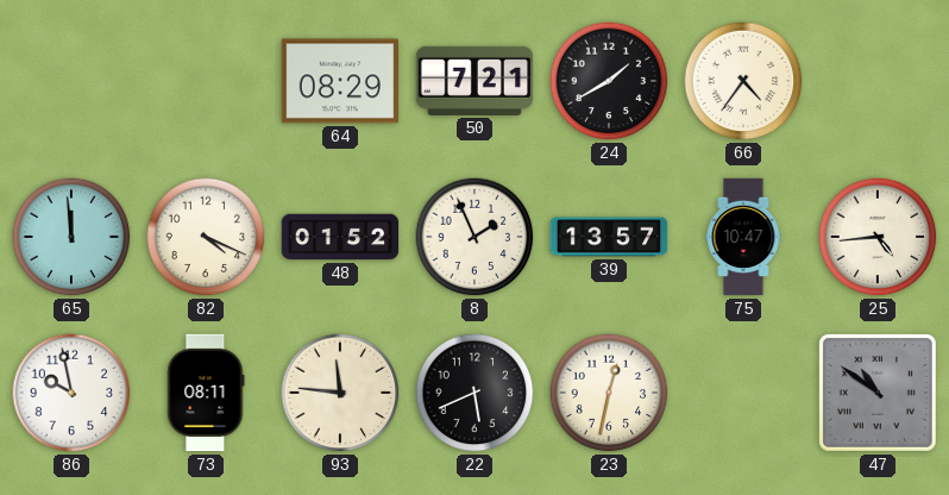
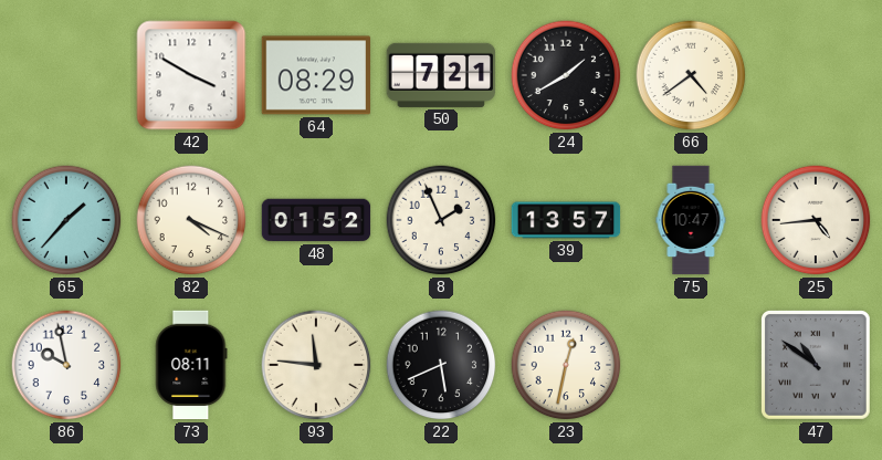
42: none -> 3:50
66: 4:36 -> 4:39
65: 11:59 -> 1:37
